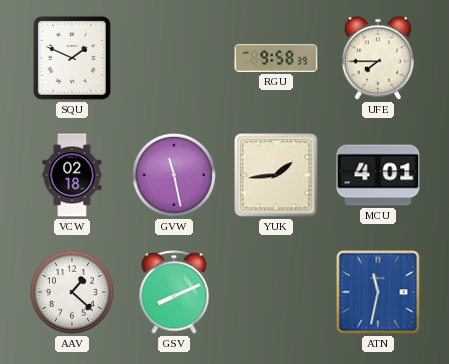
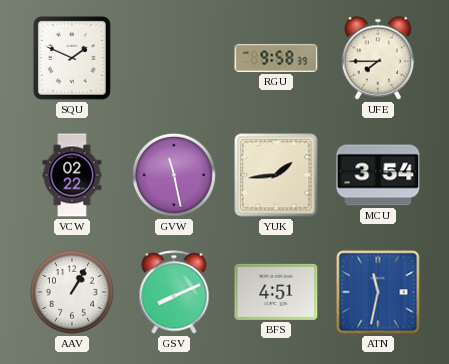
VCW: 02:18 -> 02:22
MCU: 4:01 -> 3:54
AAV: 1:22 -> 1:05
BFS: none -> 4:51
